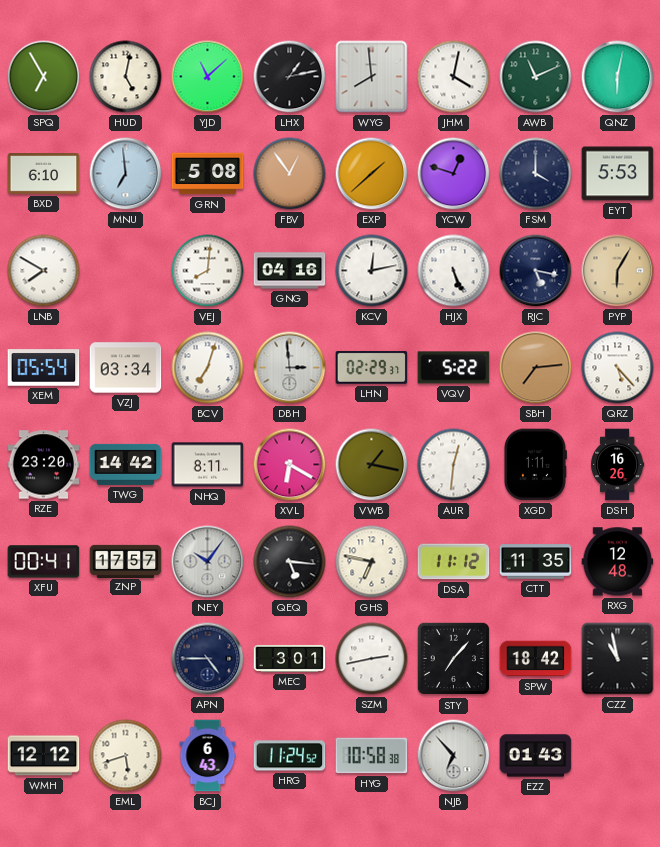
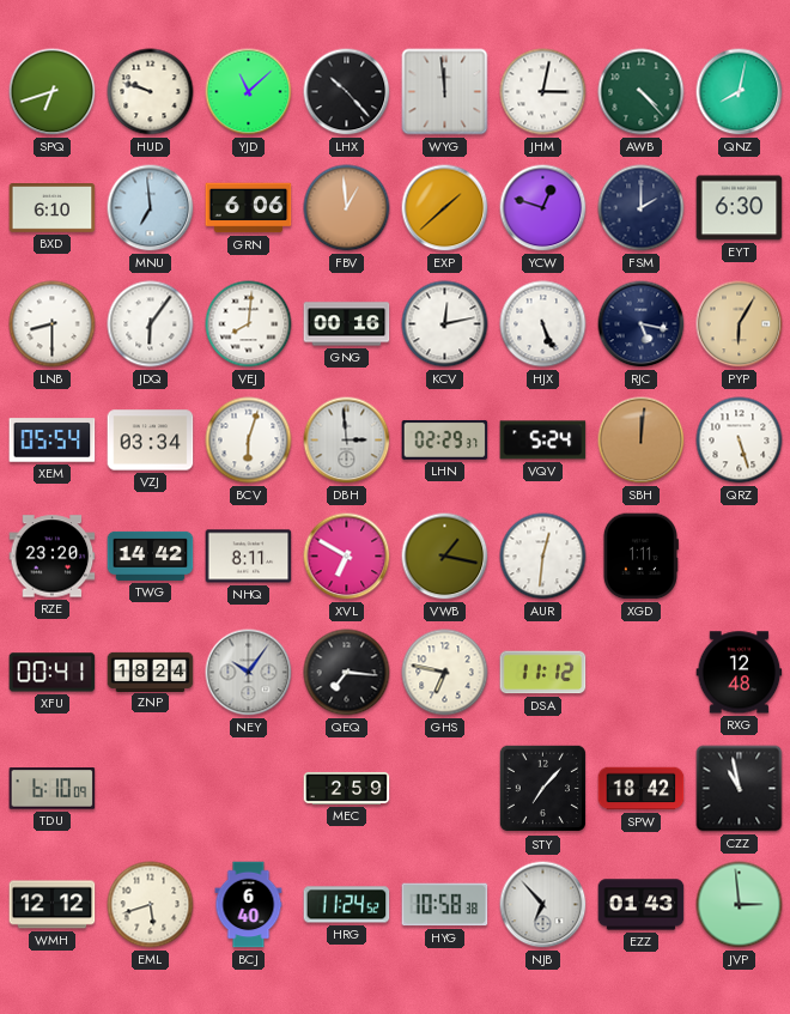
SPQ: 6:55 -> 6:42
HUD: 5:02 -> 9:48
LHX: 1:13 -> 10:23
WYG: 7:59 -> 11:59
JHM: 4:02 -> 3:02
AWB: 11:11 -> 4:23
QNZ: 6:02 -> 8:02
GRN: 5:08 -> 6:06
FBV: 12:54 -> 12:59
FSM: 4:00 -> 2:00
EYT: 5:53 -> 6:30
LNB: 7:50 -> 8:30
JDQ: none -> 6:06
GNG: 04:16 -> 00:16
BCV: 7:03 -> 6:03
VQV: 5:22 -> 5:24
SBH: 7:14 -> 12:01
QRZ: 5:23 -> 5:27
XVL: 6:20 -> 6:50
DSH: 16:26 -> none
ZNP: 17:57 -> 18:24
QEQ: 5:16 -> 7:16
CTT: 11:35 -> none
TDU: none -> 6:10
APN: 4:45 -> none
MEC: 3:01 -> 2:59
SZM: 2:43 -> none
BCJ: 6:43 -> 6:40
JVP: none -> 2:59
